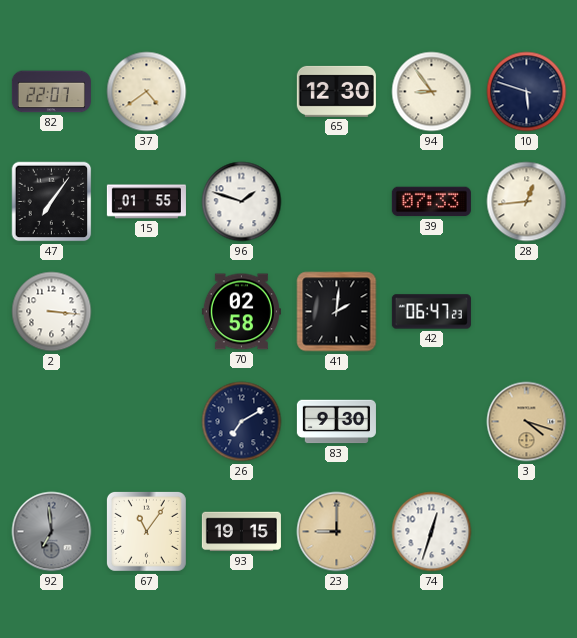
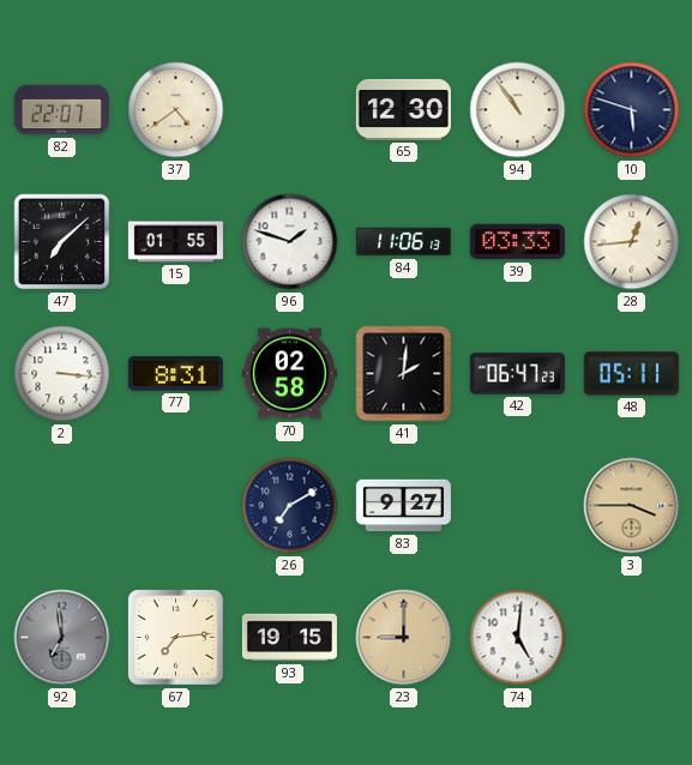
94: 8:54 -> 10:54
47: 7:06 -> 7:08
84: none -> 11:06
39: 07:33 -> 03:33
77: none -> 8:31
48: none -> 05:11
83: 9:30 -> 9:27
3: 4:18 -> 3:45
67: 11:06 -> 7:14
74: 12:33 -> 5:01
